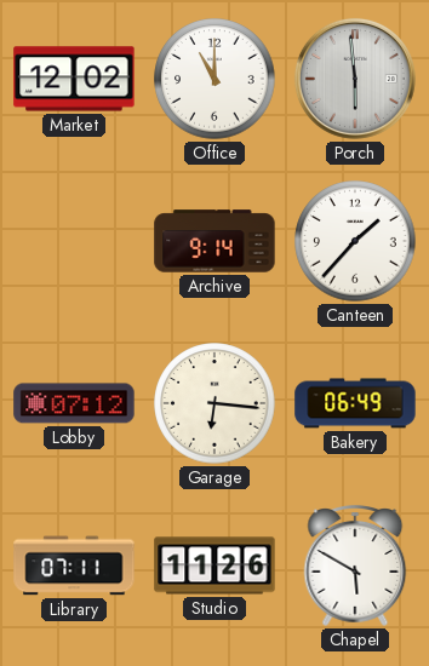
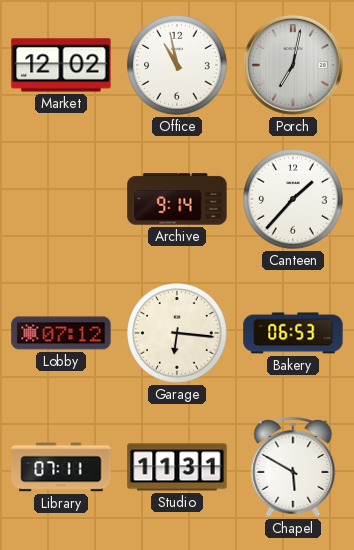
Office: 11:00 -> 10:58
Porch: 5:59 -> 7:02
Bakery: 06:49 -> 06:53
Studio: 11:26 -> 11:31
